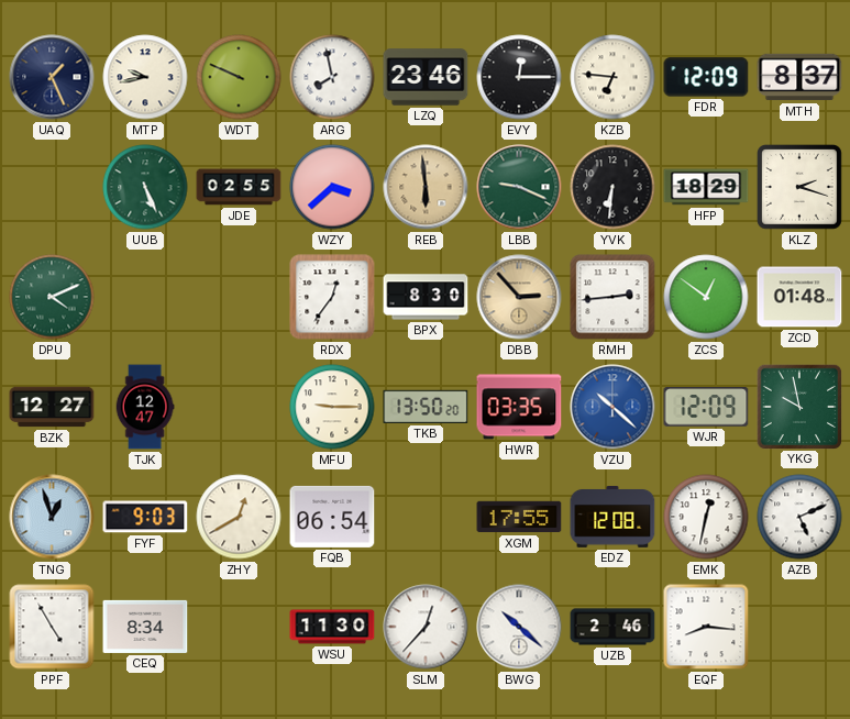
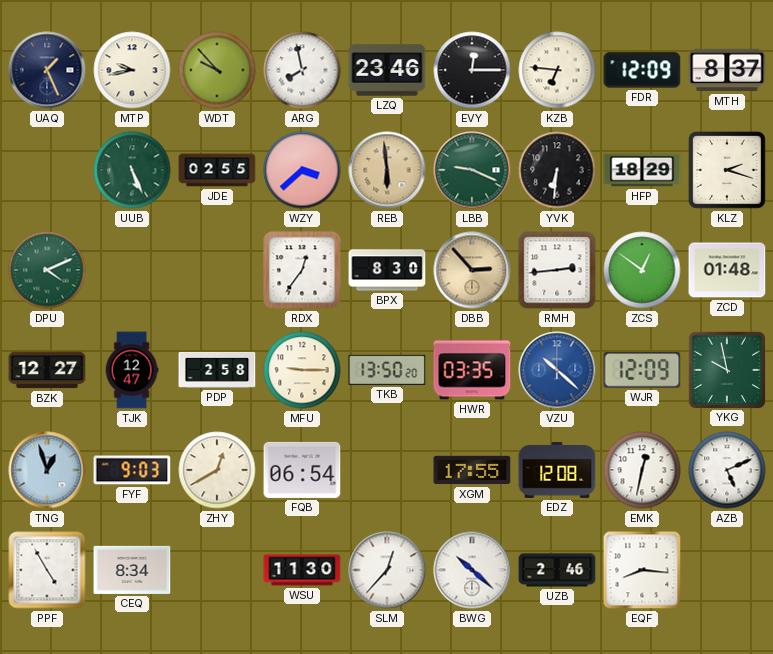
WDT: 9:49 -> 9:53
PDP: none -> 2:58
